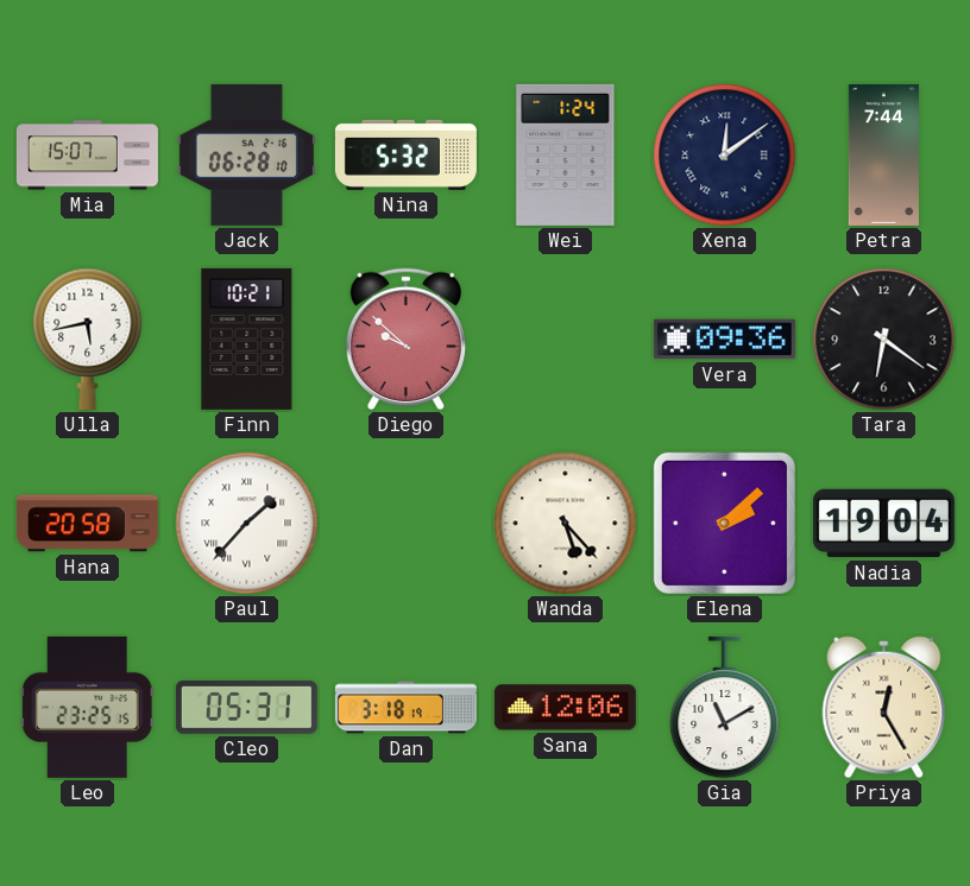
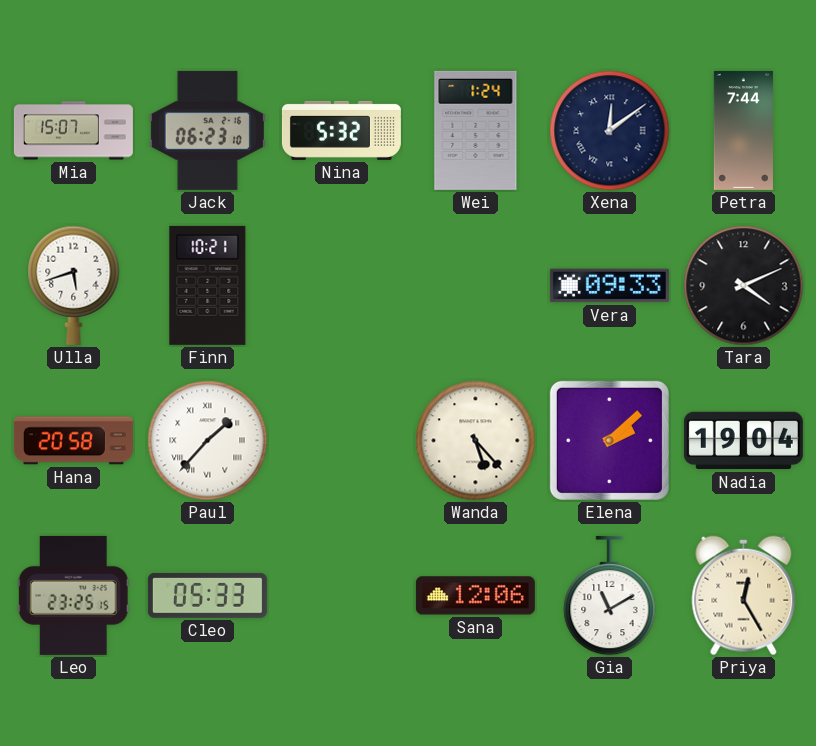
Jack: 06:28 -> 06:23
Ulla: 5:43 -> 5:42
Diego: 9:52 -> none
Vera: 09:36 -> 09:33
Tara: 6:21 -> 4:11
Cleo: 05:31 -> 05:33
Dan: 3:18 -> none
